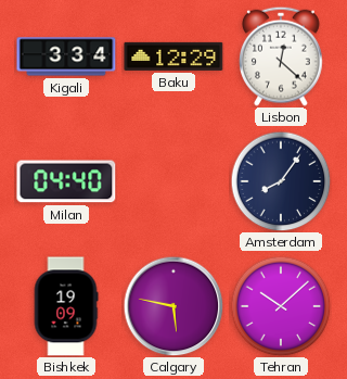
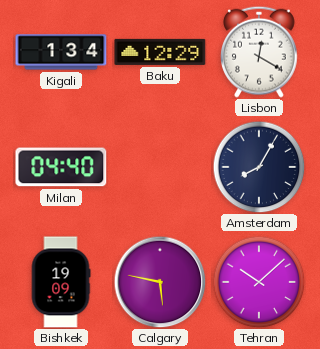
Kigali: 3:34 -> 1:34
Lisbon: 12:22 -> 12:20
Amsterdam: 8:06 -> 8:05
